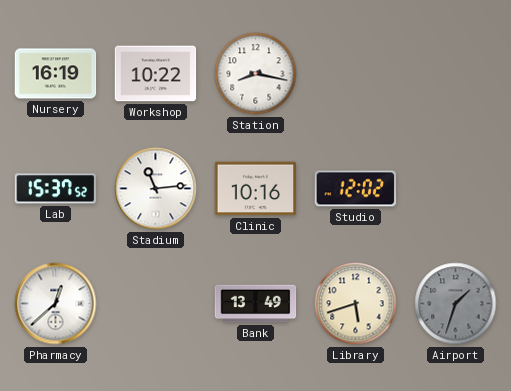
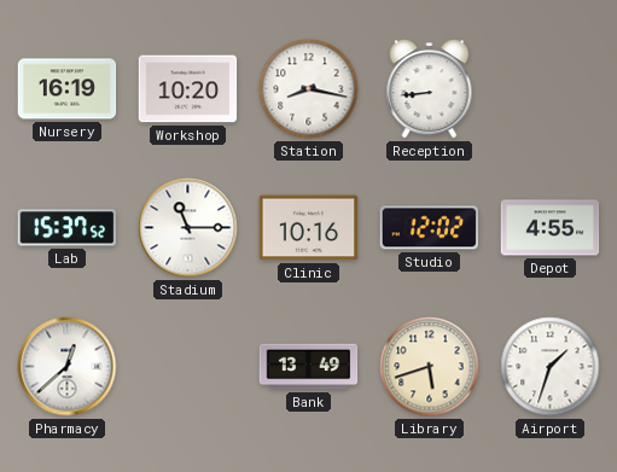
Workshop: 10:22 -> 10:20
Reception: none -> 8:44
Stadium: 11:14 -> 11:15
Depot: none -> 4:55
Airport dial: grey -> white
